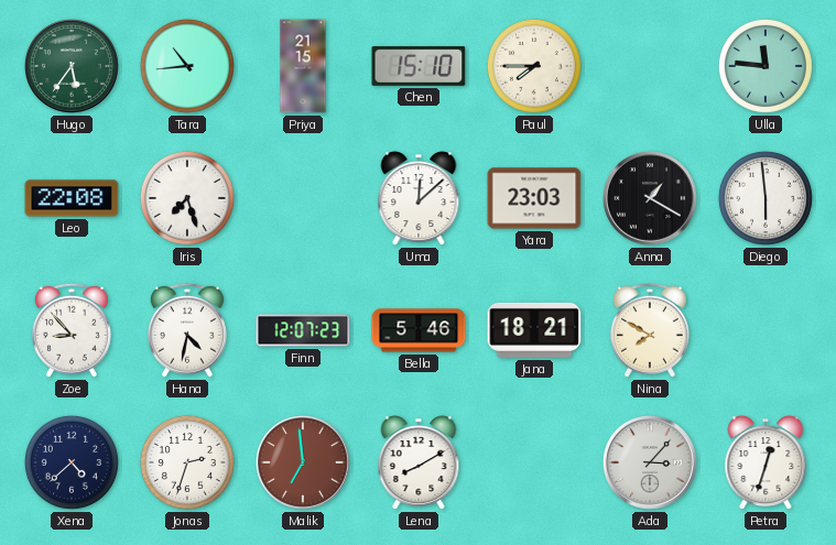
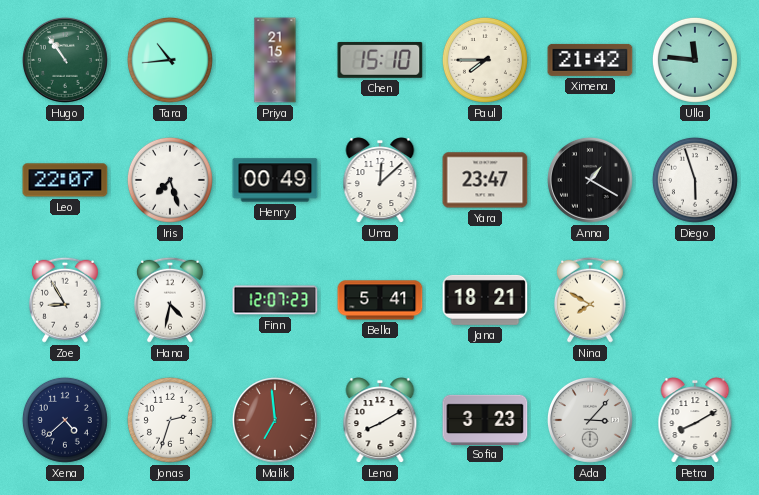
Hugo: 5:36 -> 10:54
Ximena: none -> 21:42
Leo: 22:08 -> 22:07
Henry: none -> 00:49
Yara: 23:03 -> 23:47
Diego: 5:59 -> 5:57
Zoe: 8:53 -> 8:55
Bella: 5:46 -> 5:41
Sofia: none -> 3:23
Petra: 12:33 -> 8:10
